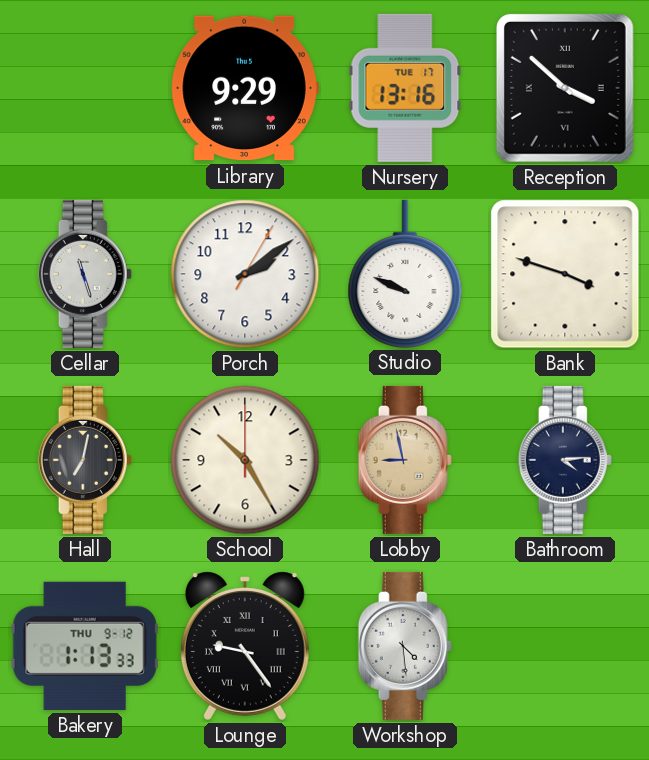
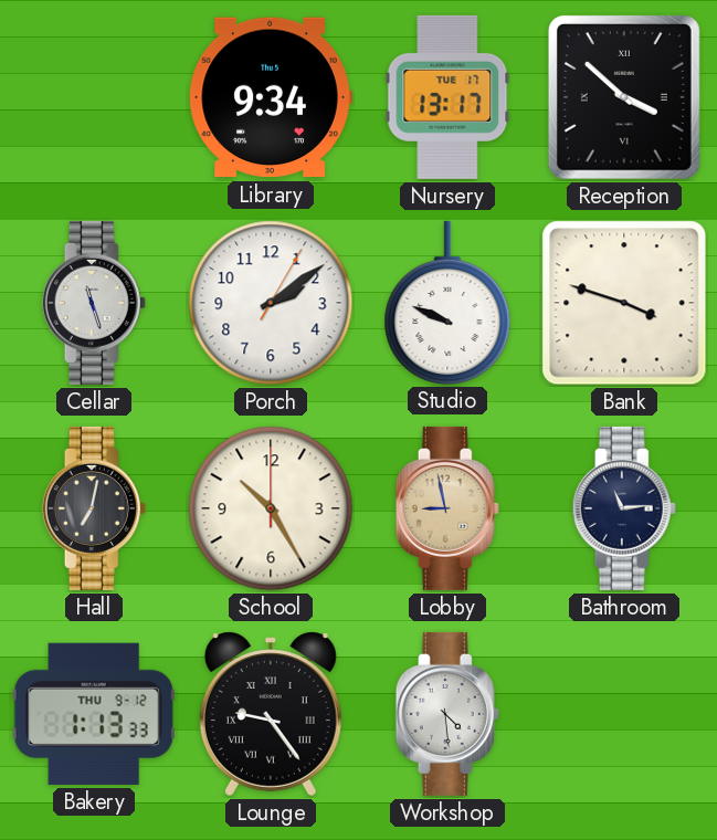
Library: 9:29 -> 9:34
Nursery: 13:16 -> 13:17
Bathroom: 4:14 -> 11:14
